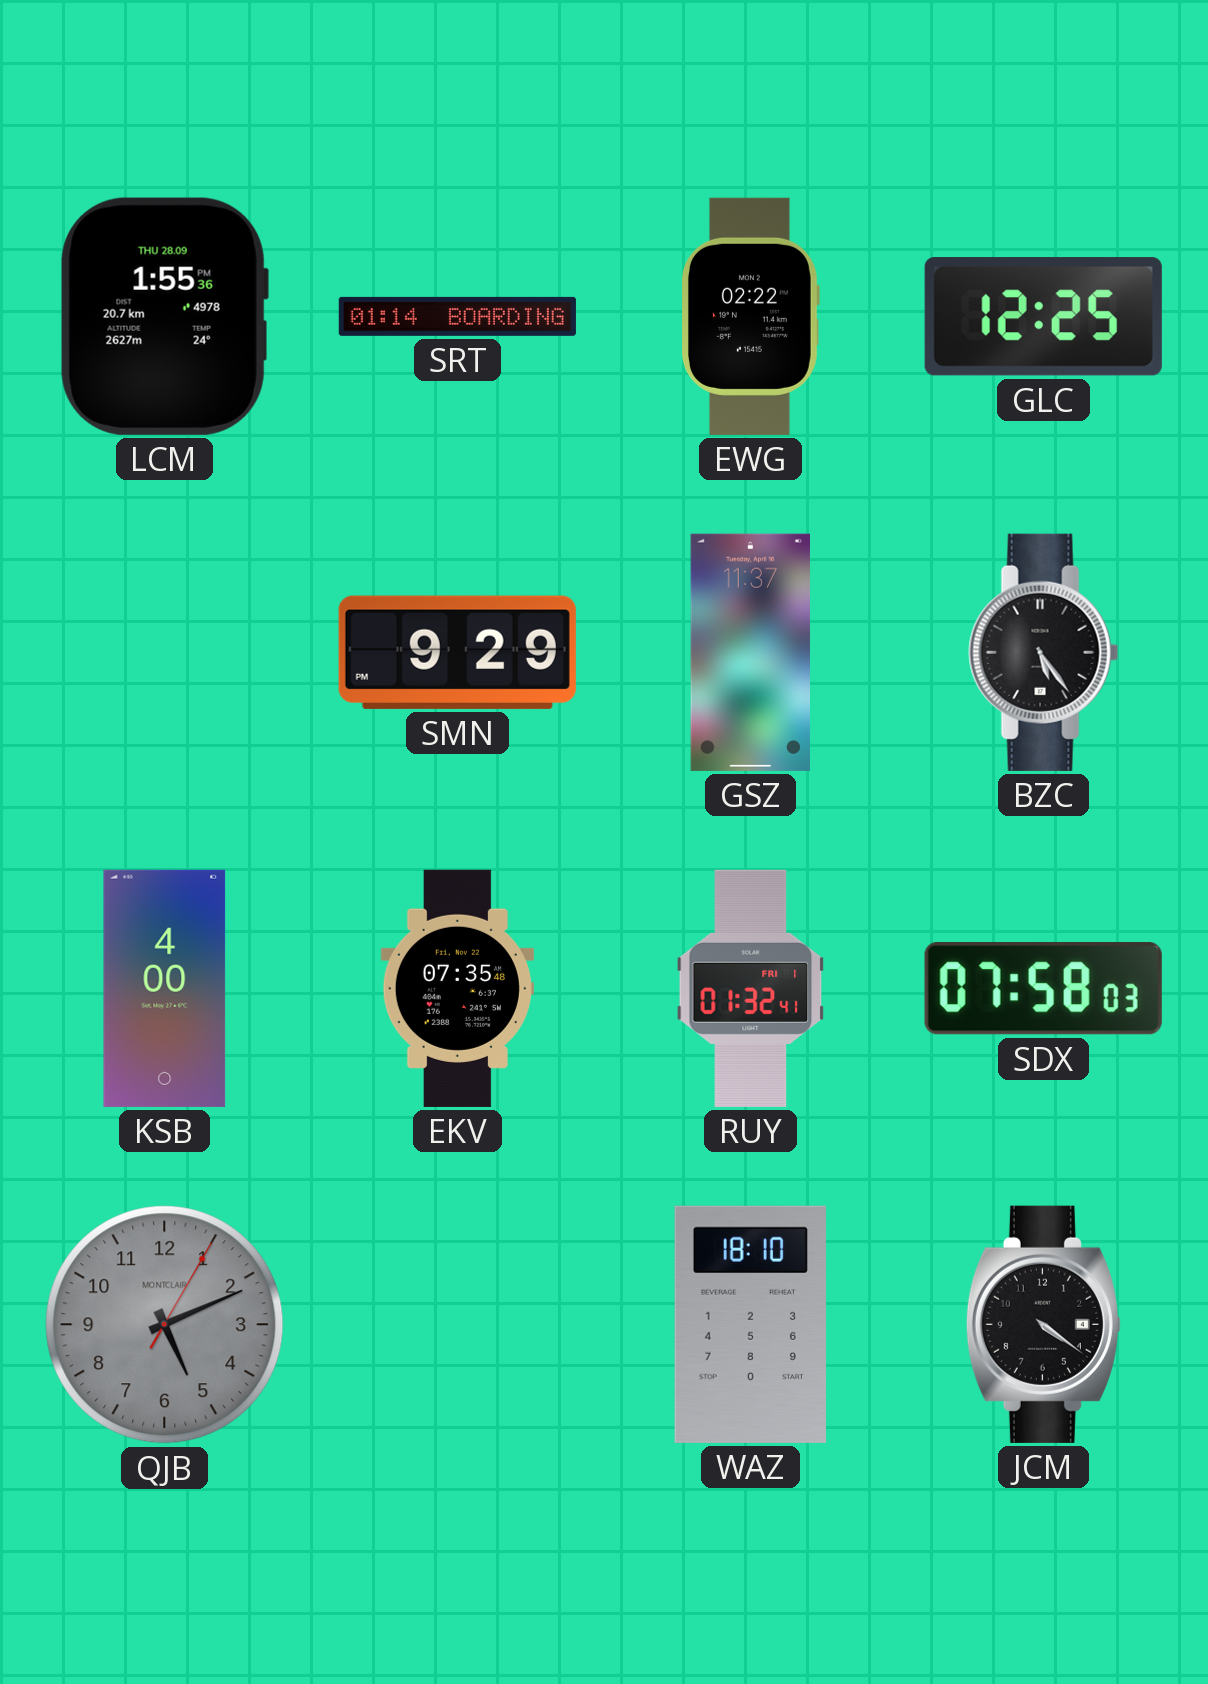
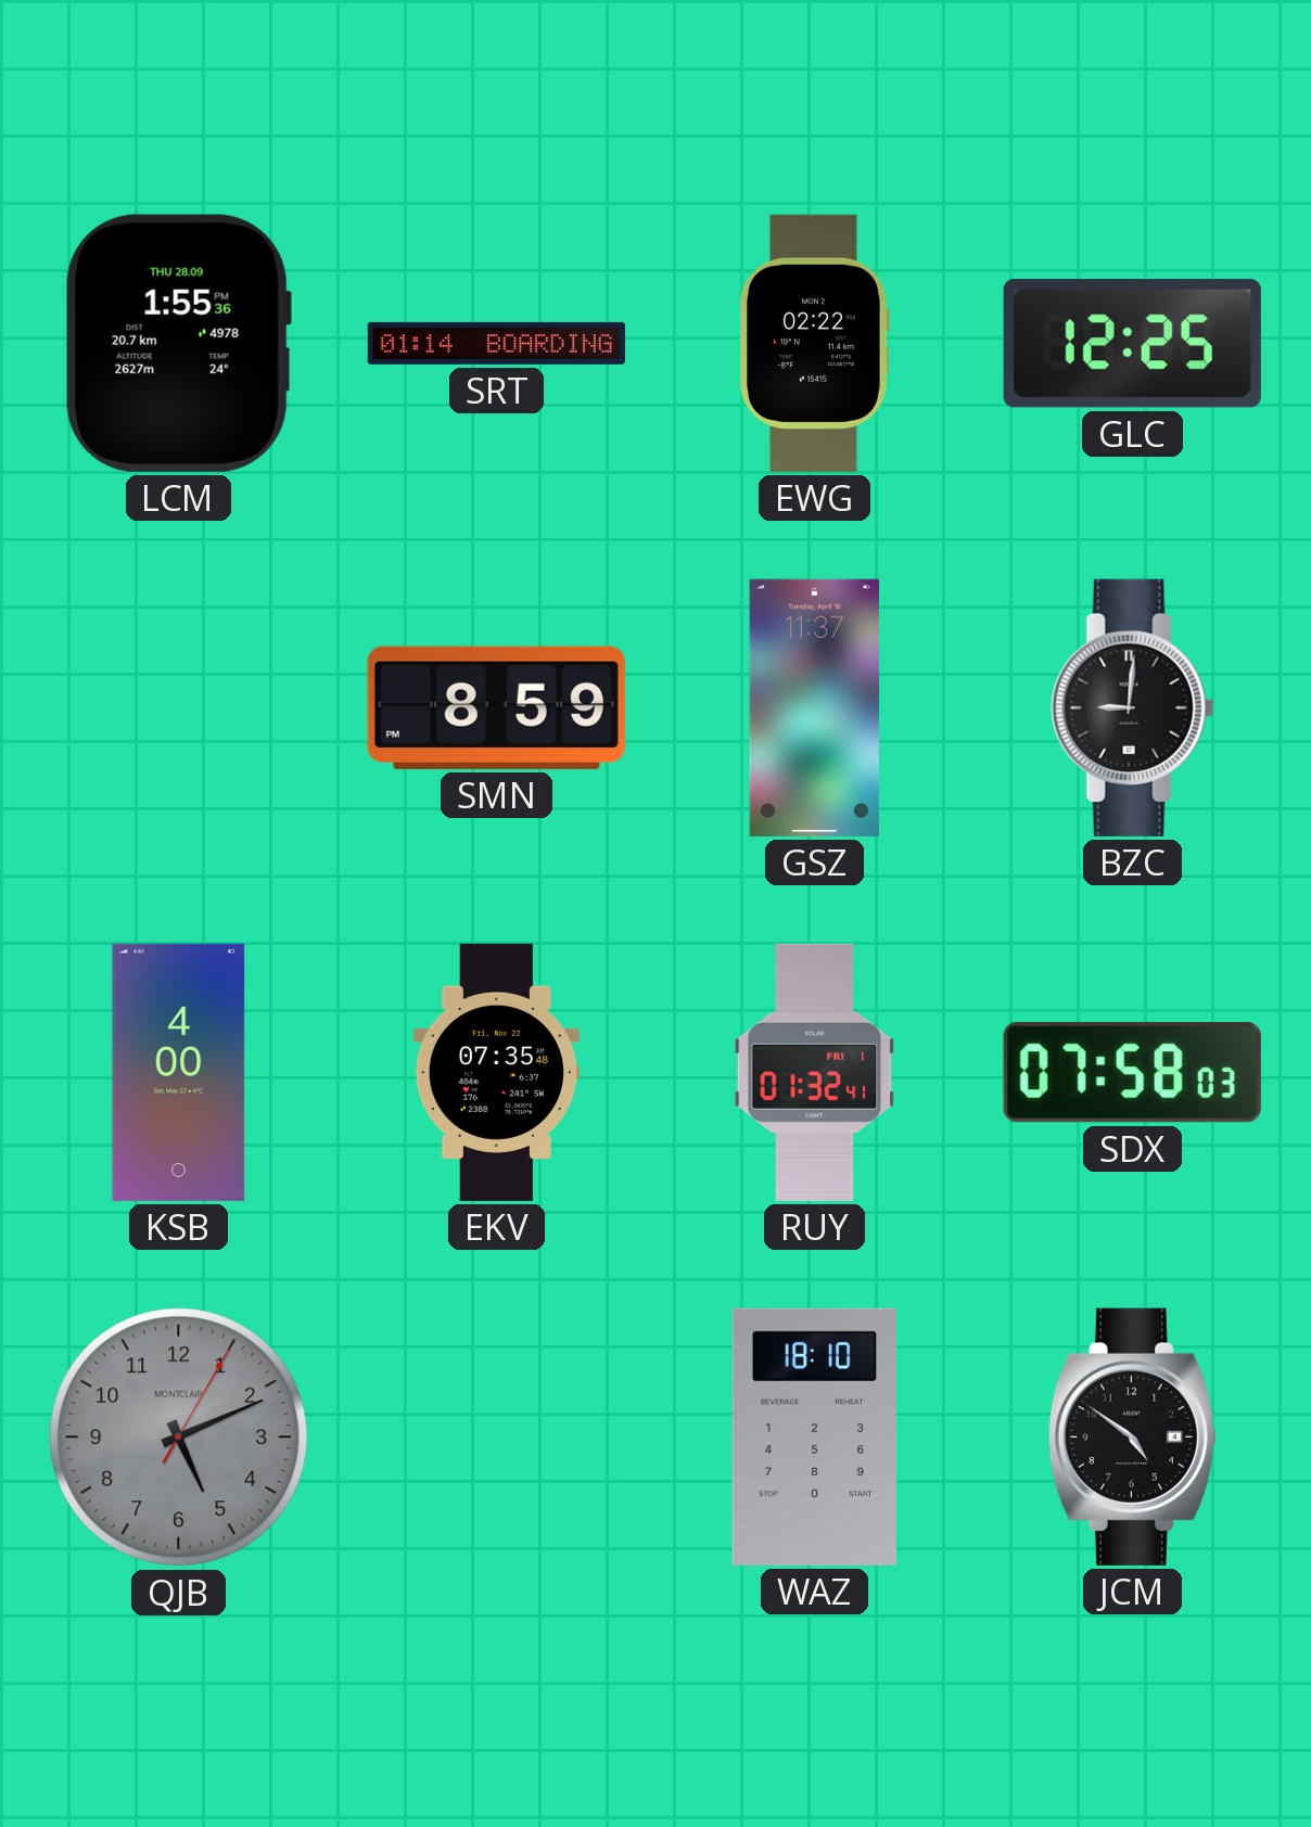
SMN: 9:29 -> 8:59
BZC: 5:24 -> 9:01
JCM: 4:21 -> 4:51
